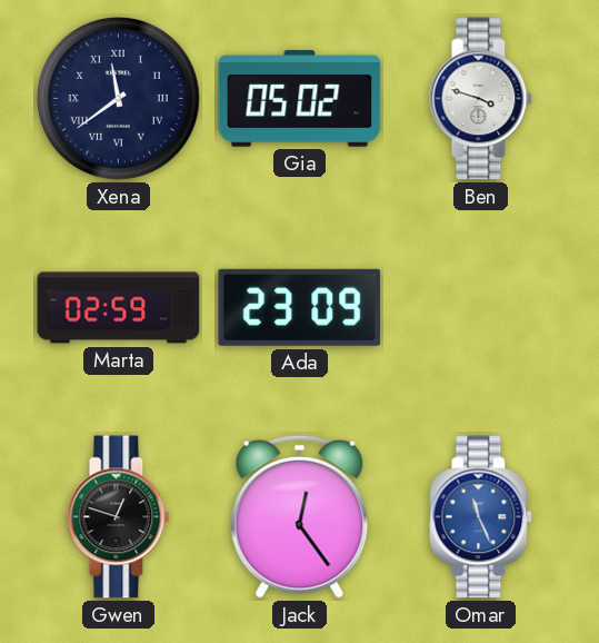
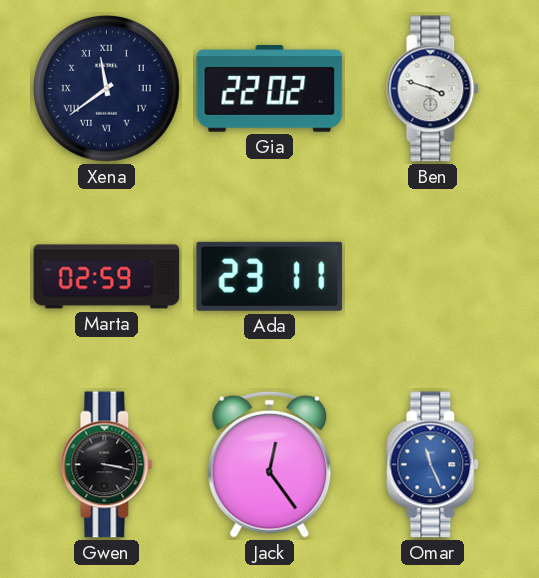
Gia: 05:02 -> 22:02
Ada: 23:09 -> 23:11
Gwen: 12:48 -> 3:17
